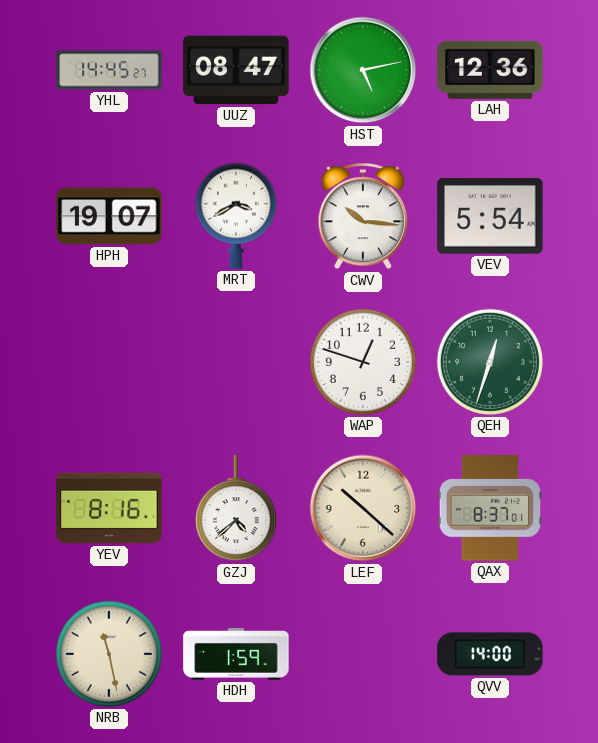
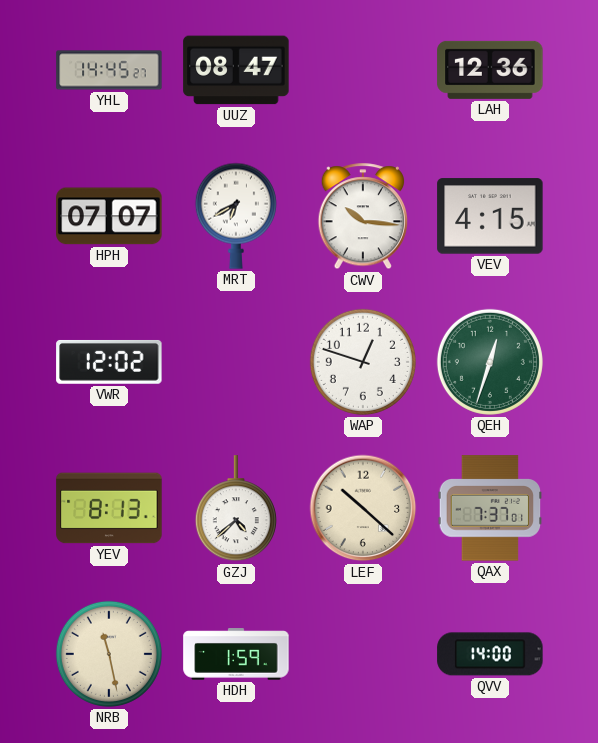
HST: 5:13 -> none
HPH: 19:07 -> 07:07
MRT: 3:40 -> 6:40
VEV: 5:54 -> 4:15
VWR: none -> 12:02
YEV: 8:16 -> 8:13
QAX: 8:37 -> 7:37
